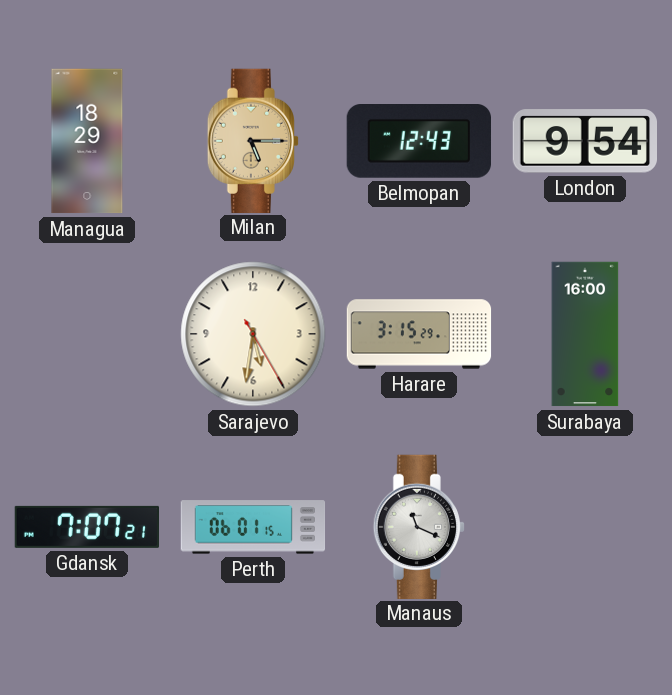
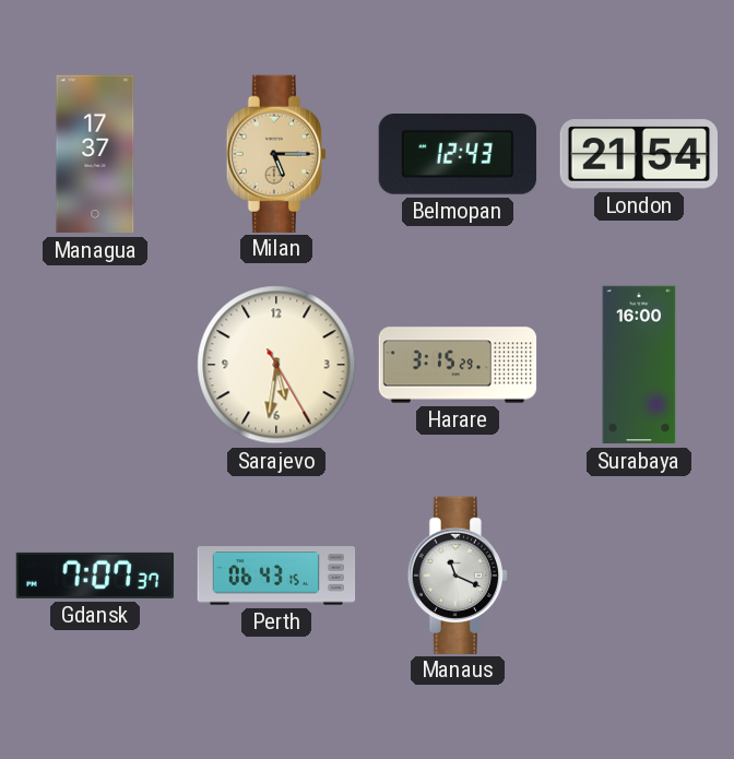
Managua: 18:29 -> 17:37
London: 9:54 -> 21:54
Gdansk: 7:07:21 -> 7:07:37
Perth: 06:01 -> 06:43
